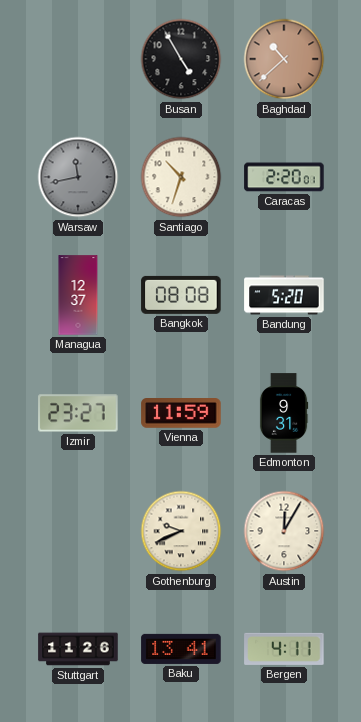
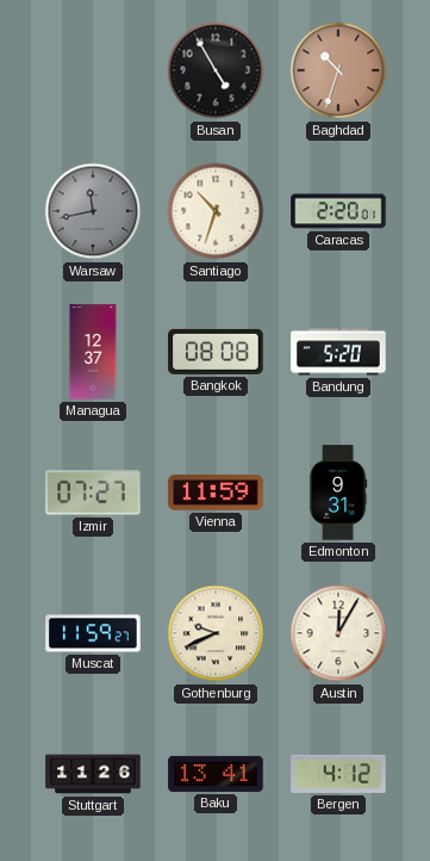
Baghdad: 10:38 -> 10:33
Izmir: 23:27 -> 07:27
Muscat: none -> 11:59
Bergen: 4:11 -> 4:12
